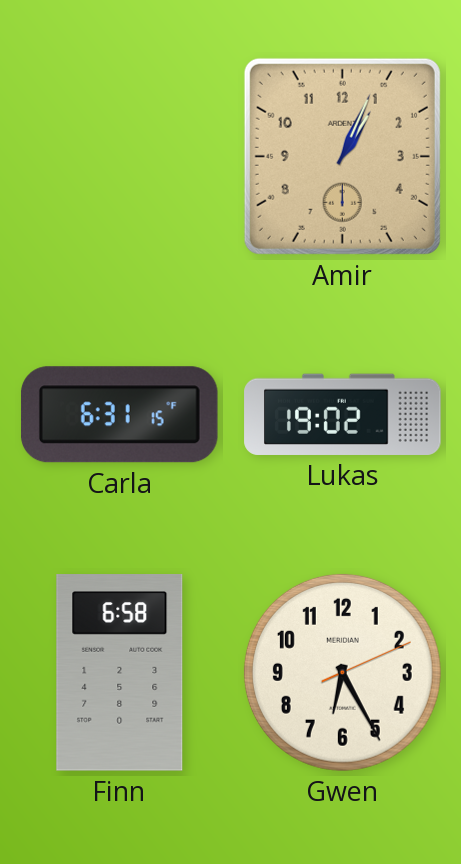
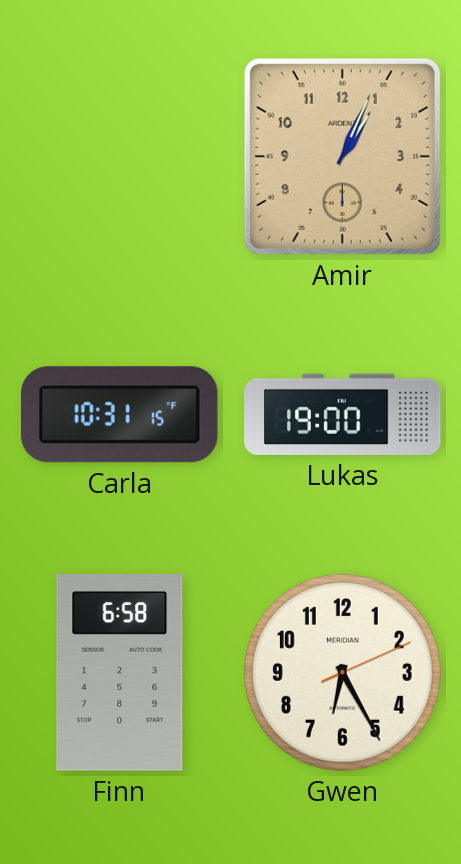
Carla: 6:31 -> 10:31
Lukas: 19:02 -> 19:00
